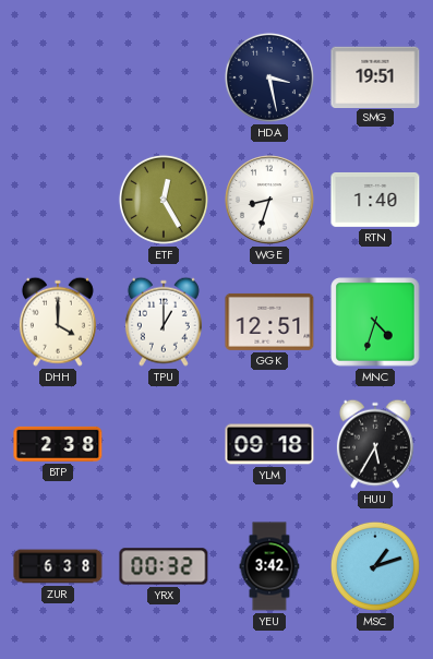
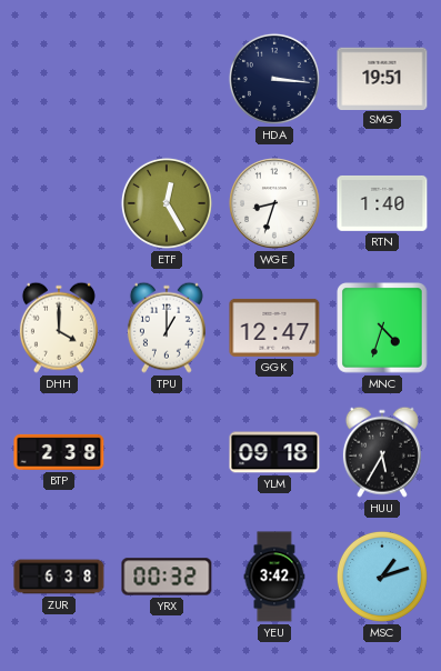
HDA: 3:28 -> 3:16
GGK: 12:51 -> 12:47
